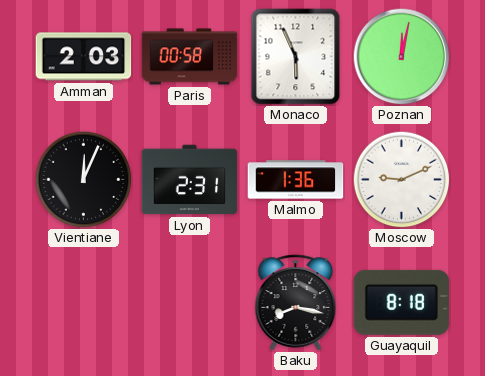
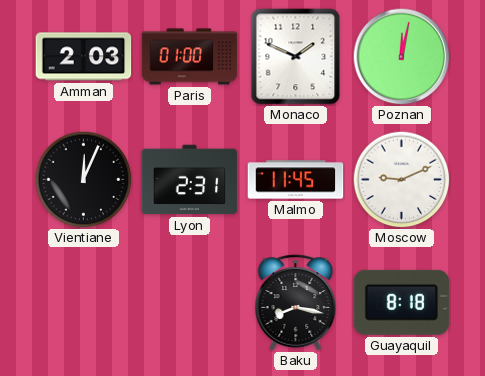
Paris: 00:58 -> 01:00
Monaco: 5:56 -> 1:49
Malmo: 1:36 -> 11:45
